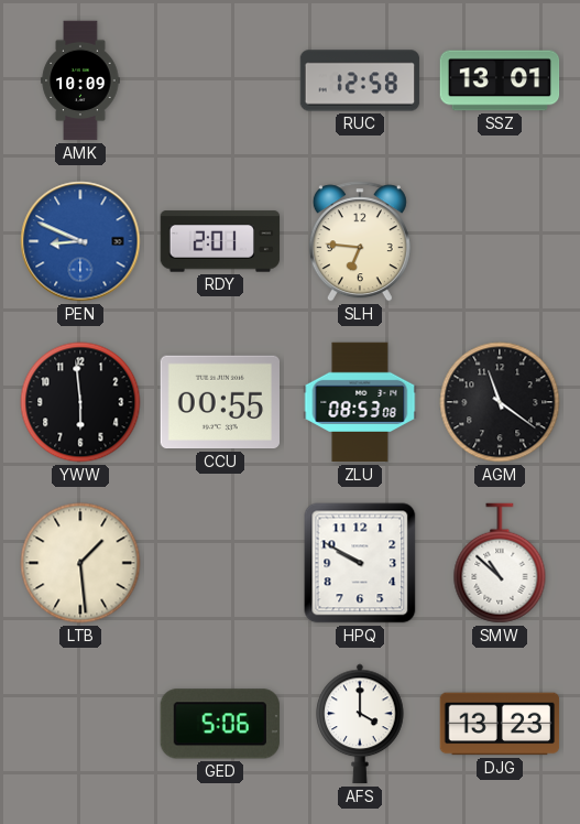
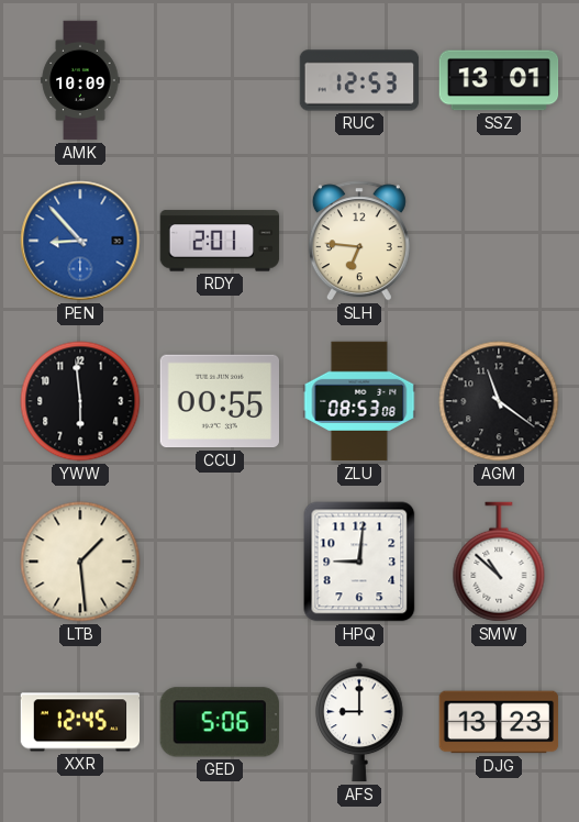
RUC: 12:58 -> 12:53
PEN: 8:49 -> 8:53
HPQ: 9:50 -> 9:01
XXR: none -> 12:45
AFS: 4:00 -> 9:00
